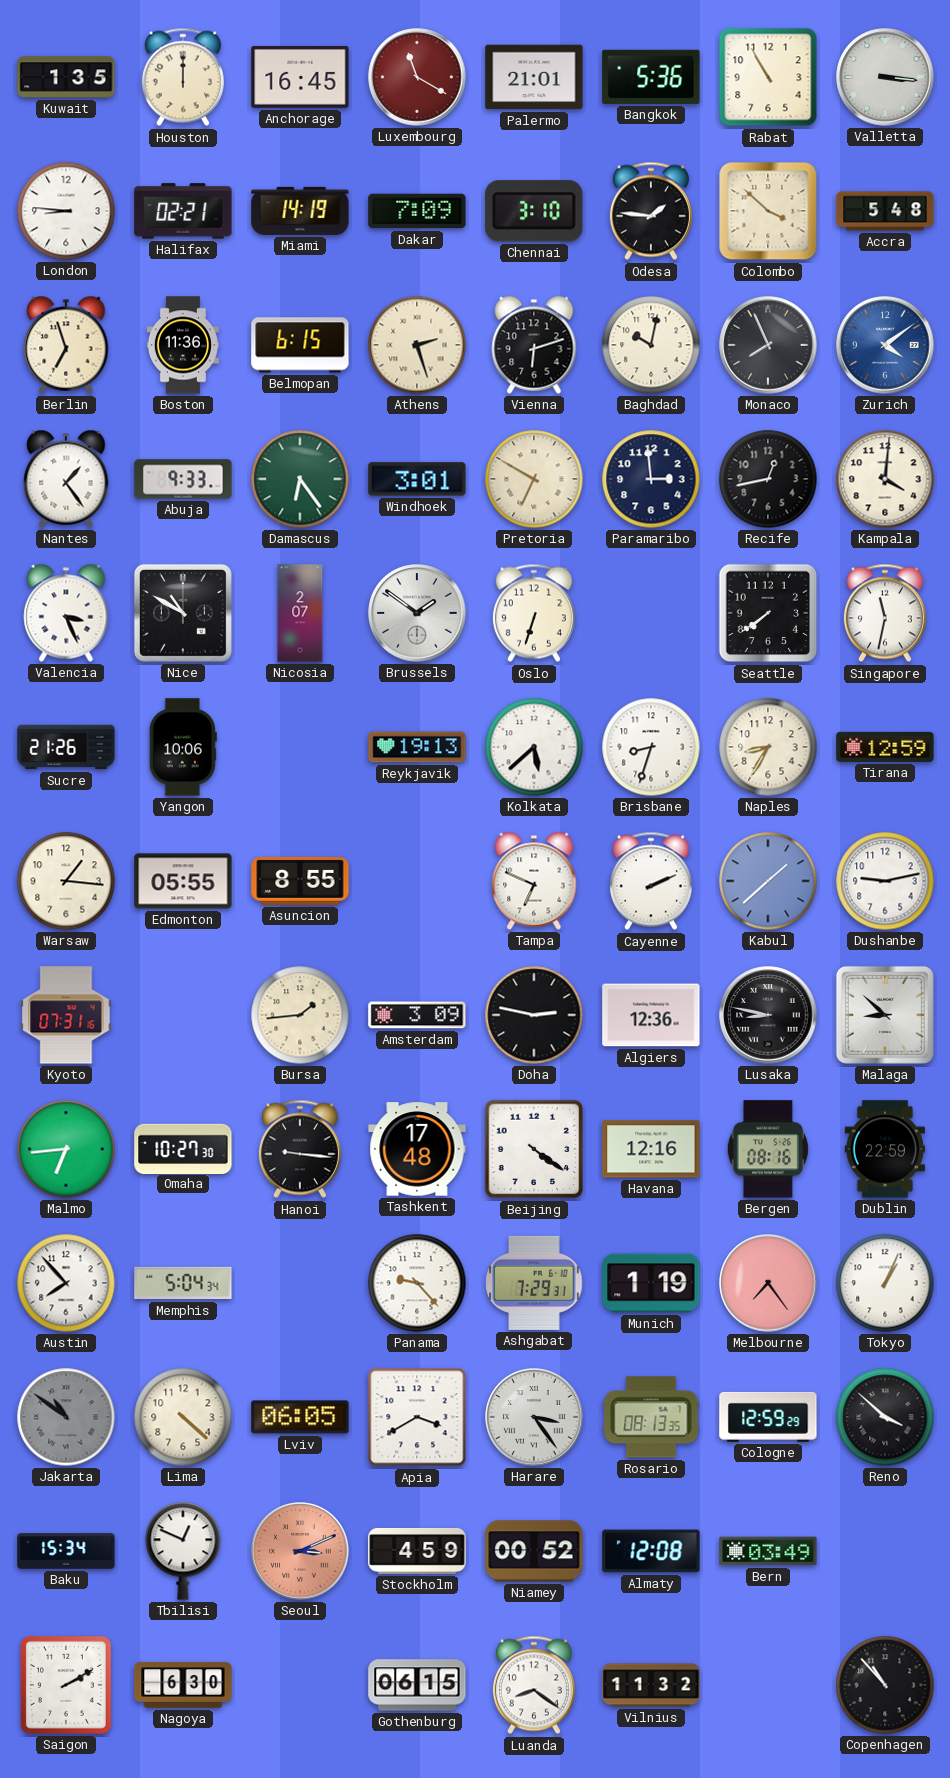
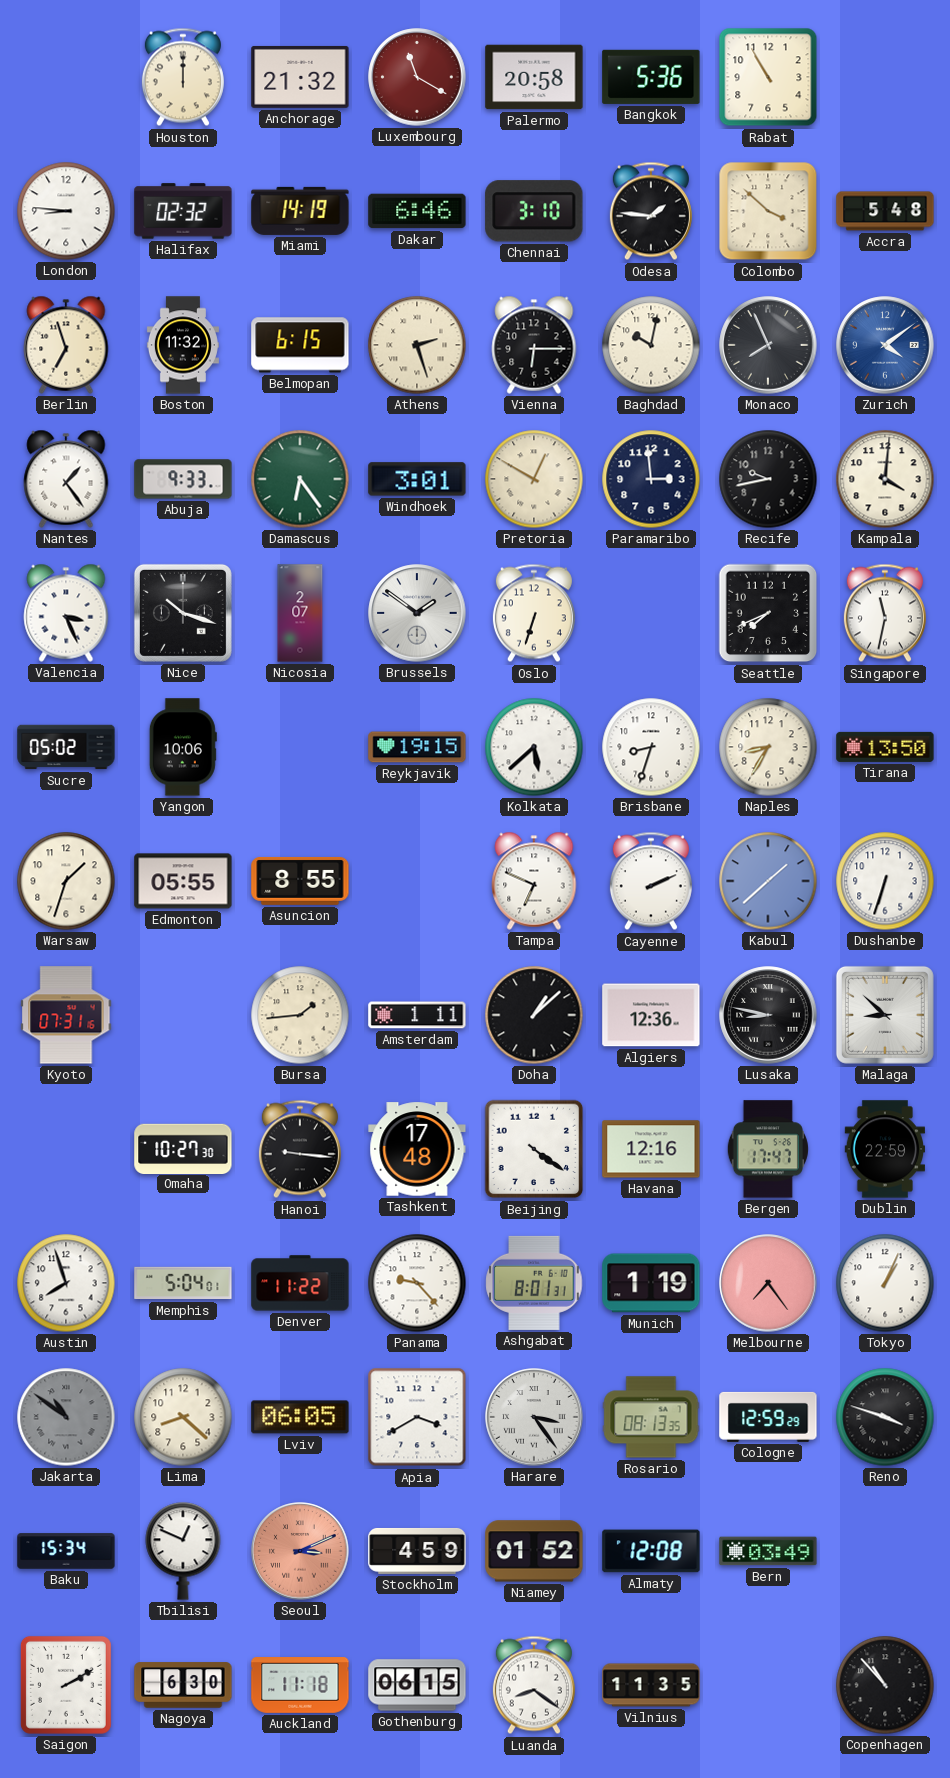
Kuwait: 1:35 -> none
Anchorage: 16:45 -> 21:32
Palermo: 21:01 -> 20:58
Valletta: 3:16 -> none
Halifax: 02:21 -> 02:32
Dakar: 7:09 -> 6:46
Boston: 11:36 -> 11:32
Vienna: 6:12 -> 6:15
Pretoria: 6:50 -> 12:50
Recife: 12:43 -> 9:43
Nice: 10:50 -> 10:18
Seattle: 7:39 -> 7:41
Sucre: 21:26 -> 05:02
Reykjavik: 19:13 -> 19:15
Tirana: 12:59 -> 13:50
Warsaw: 1:16 -> 1:33
Dushanbe: 9:13 -> 6:33
Amsterdam: 3:09 -> 1:11
Doha: 2:47 -> 1:08
Malmo: 6:44 -> none
Bergen: 08:16 -> 17:47
Austin: 7:53 -> 7:57
Memphis: 5:04:34 -> 5:04:01
Denver: none -> 11:22
Ashgabat: 7:29 -> 8:01
Lima: 4:22 -> 8:22
Reno: 3:52 -> 3:48
Niamey: 00:52 -> 01:52
Auckland: none -> 11:18
Vilnius: 11:32 -> 11:35
